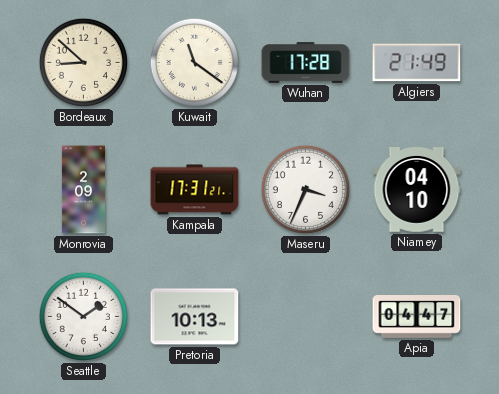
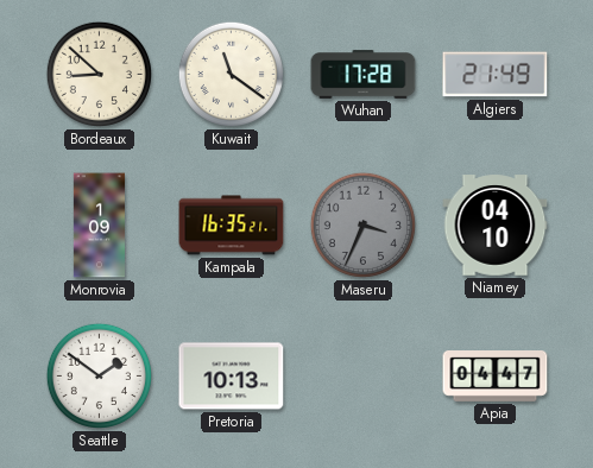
Monrovia: 2:09 -> 1:09
Kampala: 17:31 -> 16:35
Maseru dial: white -> grey
